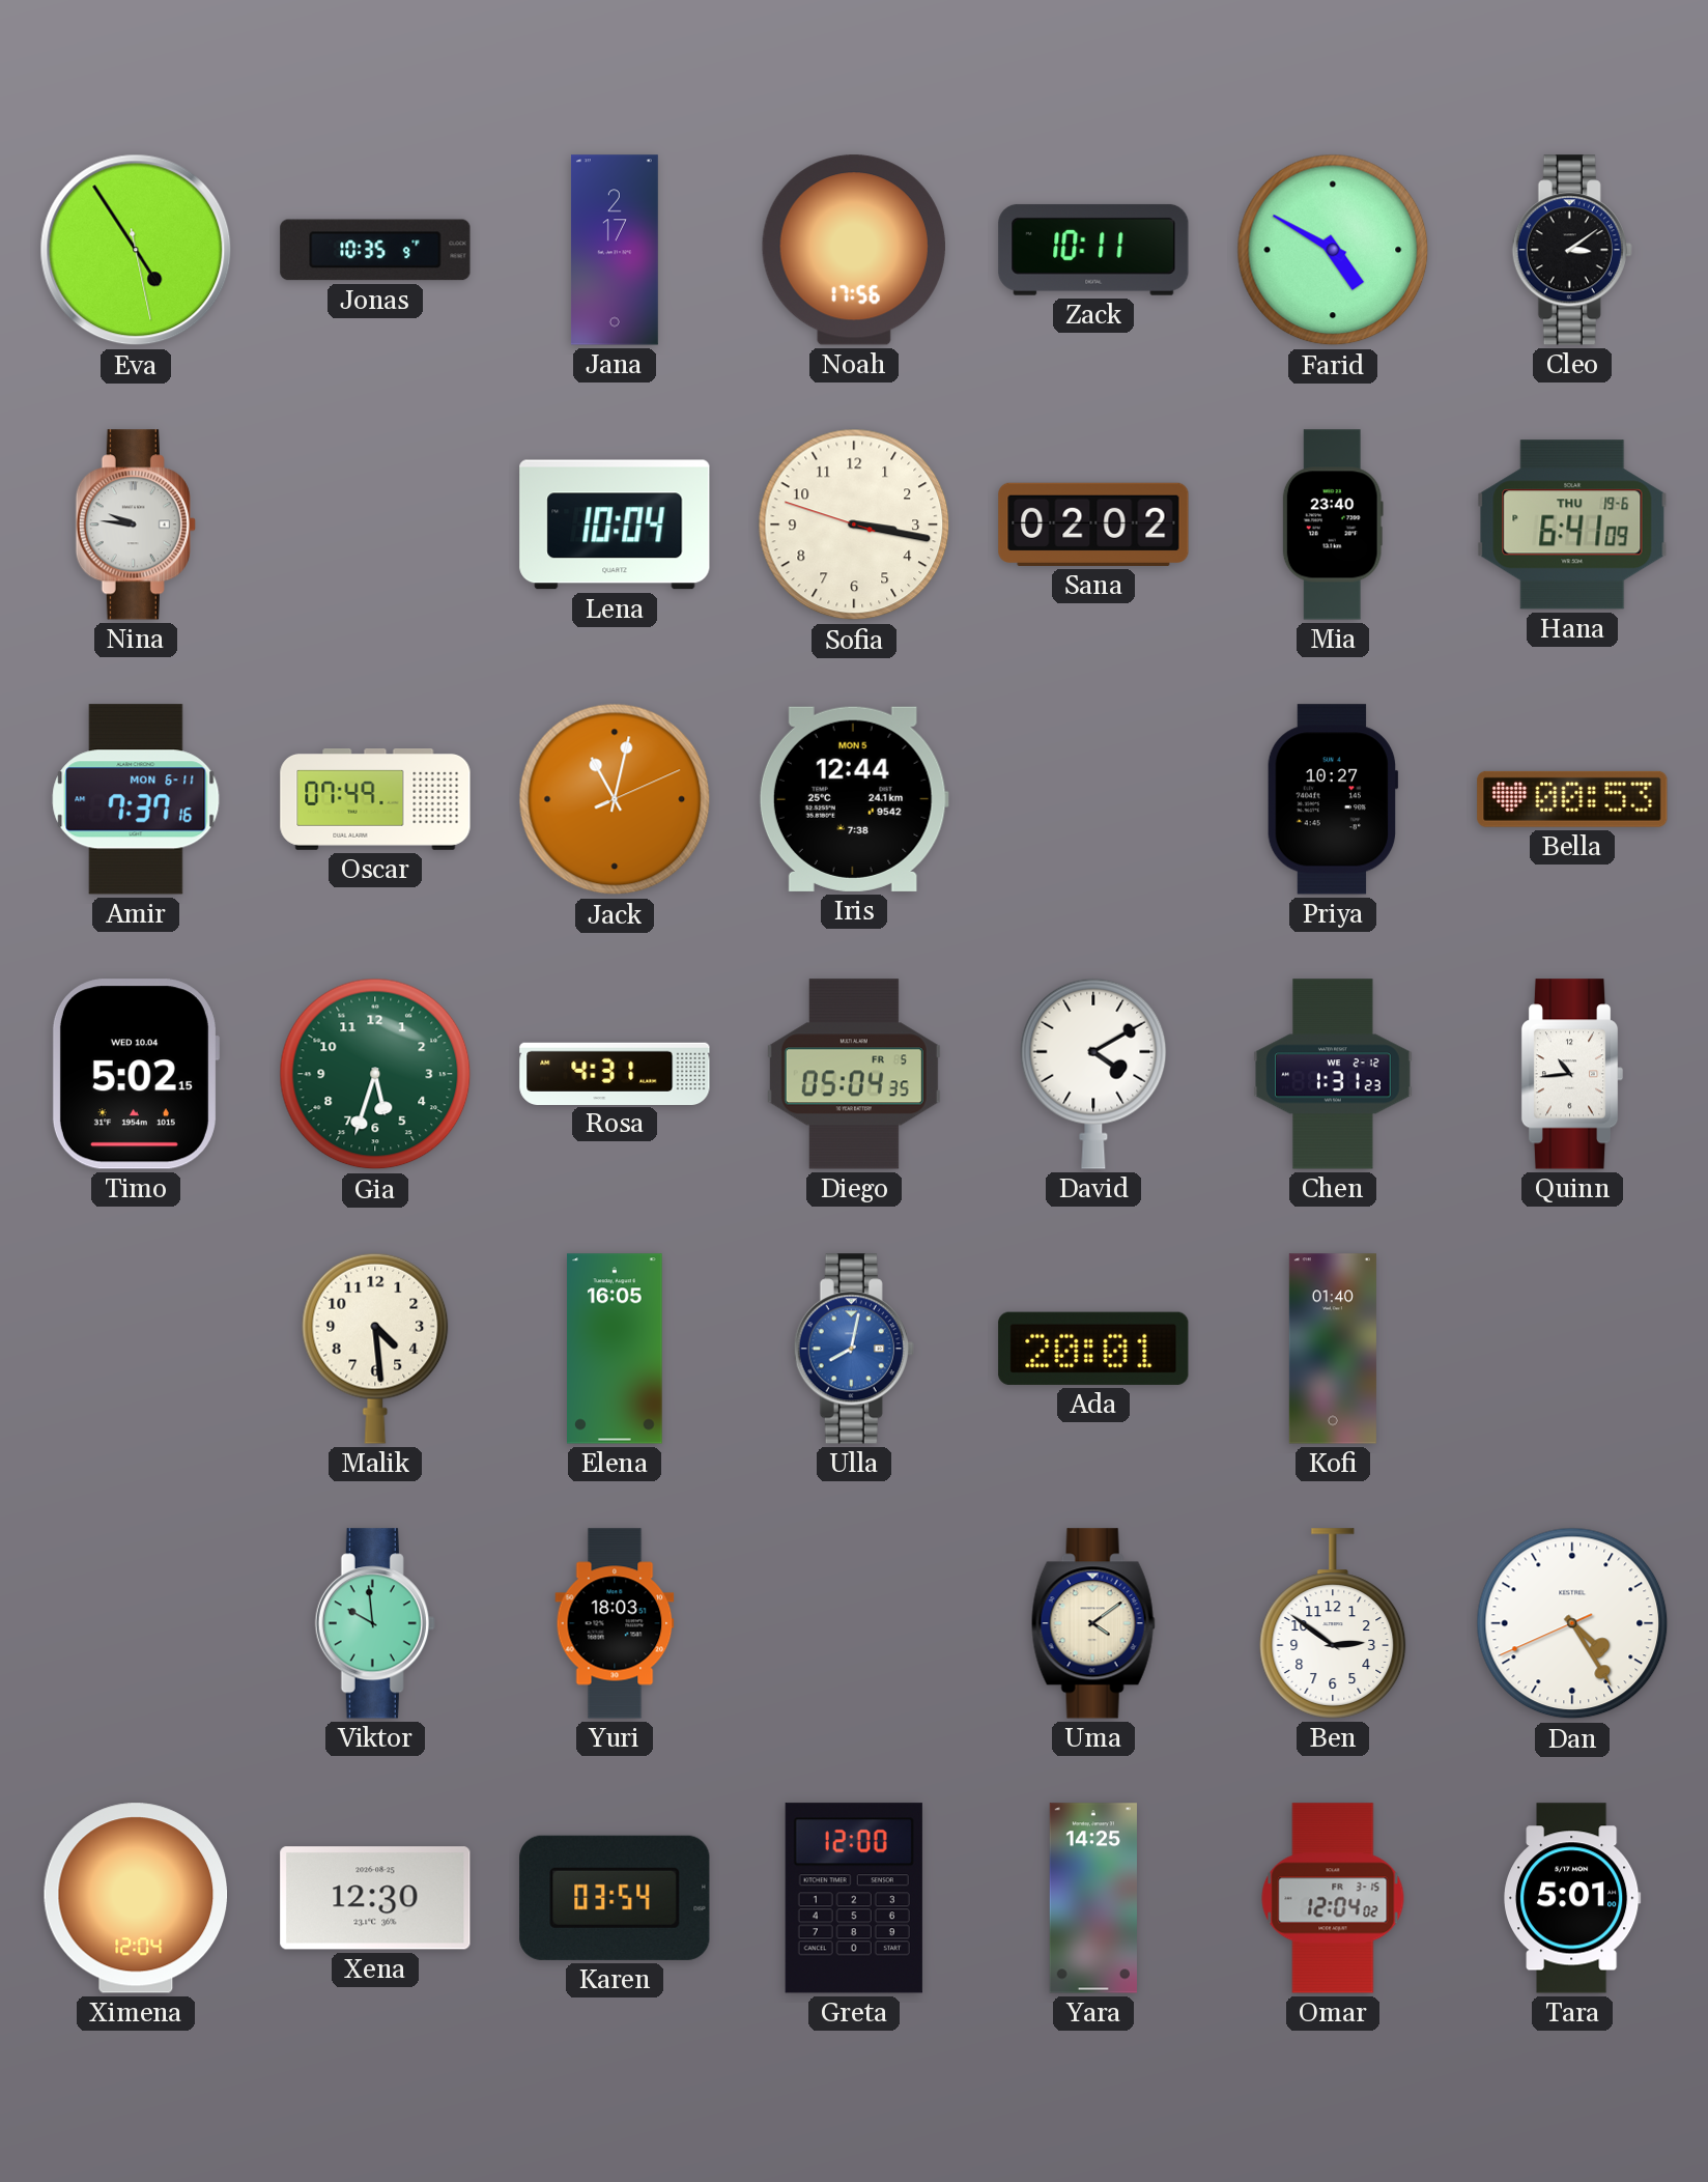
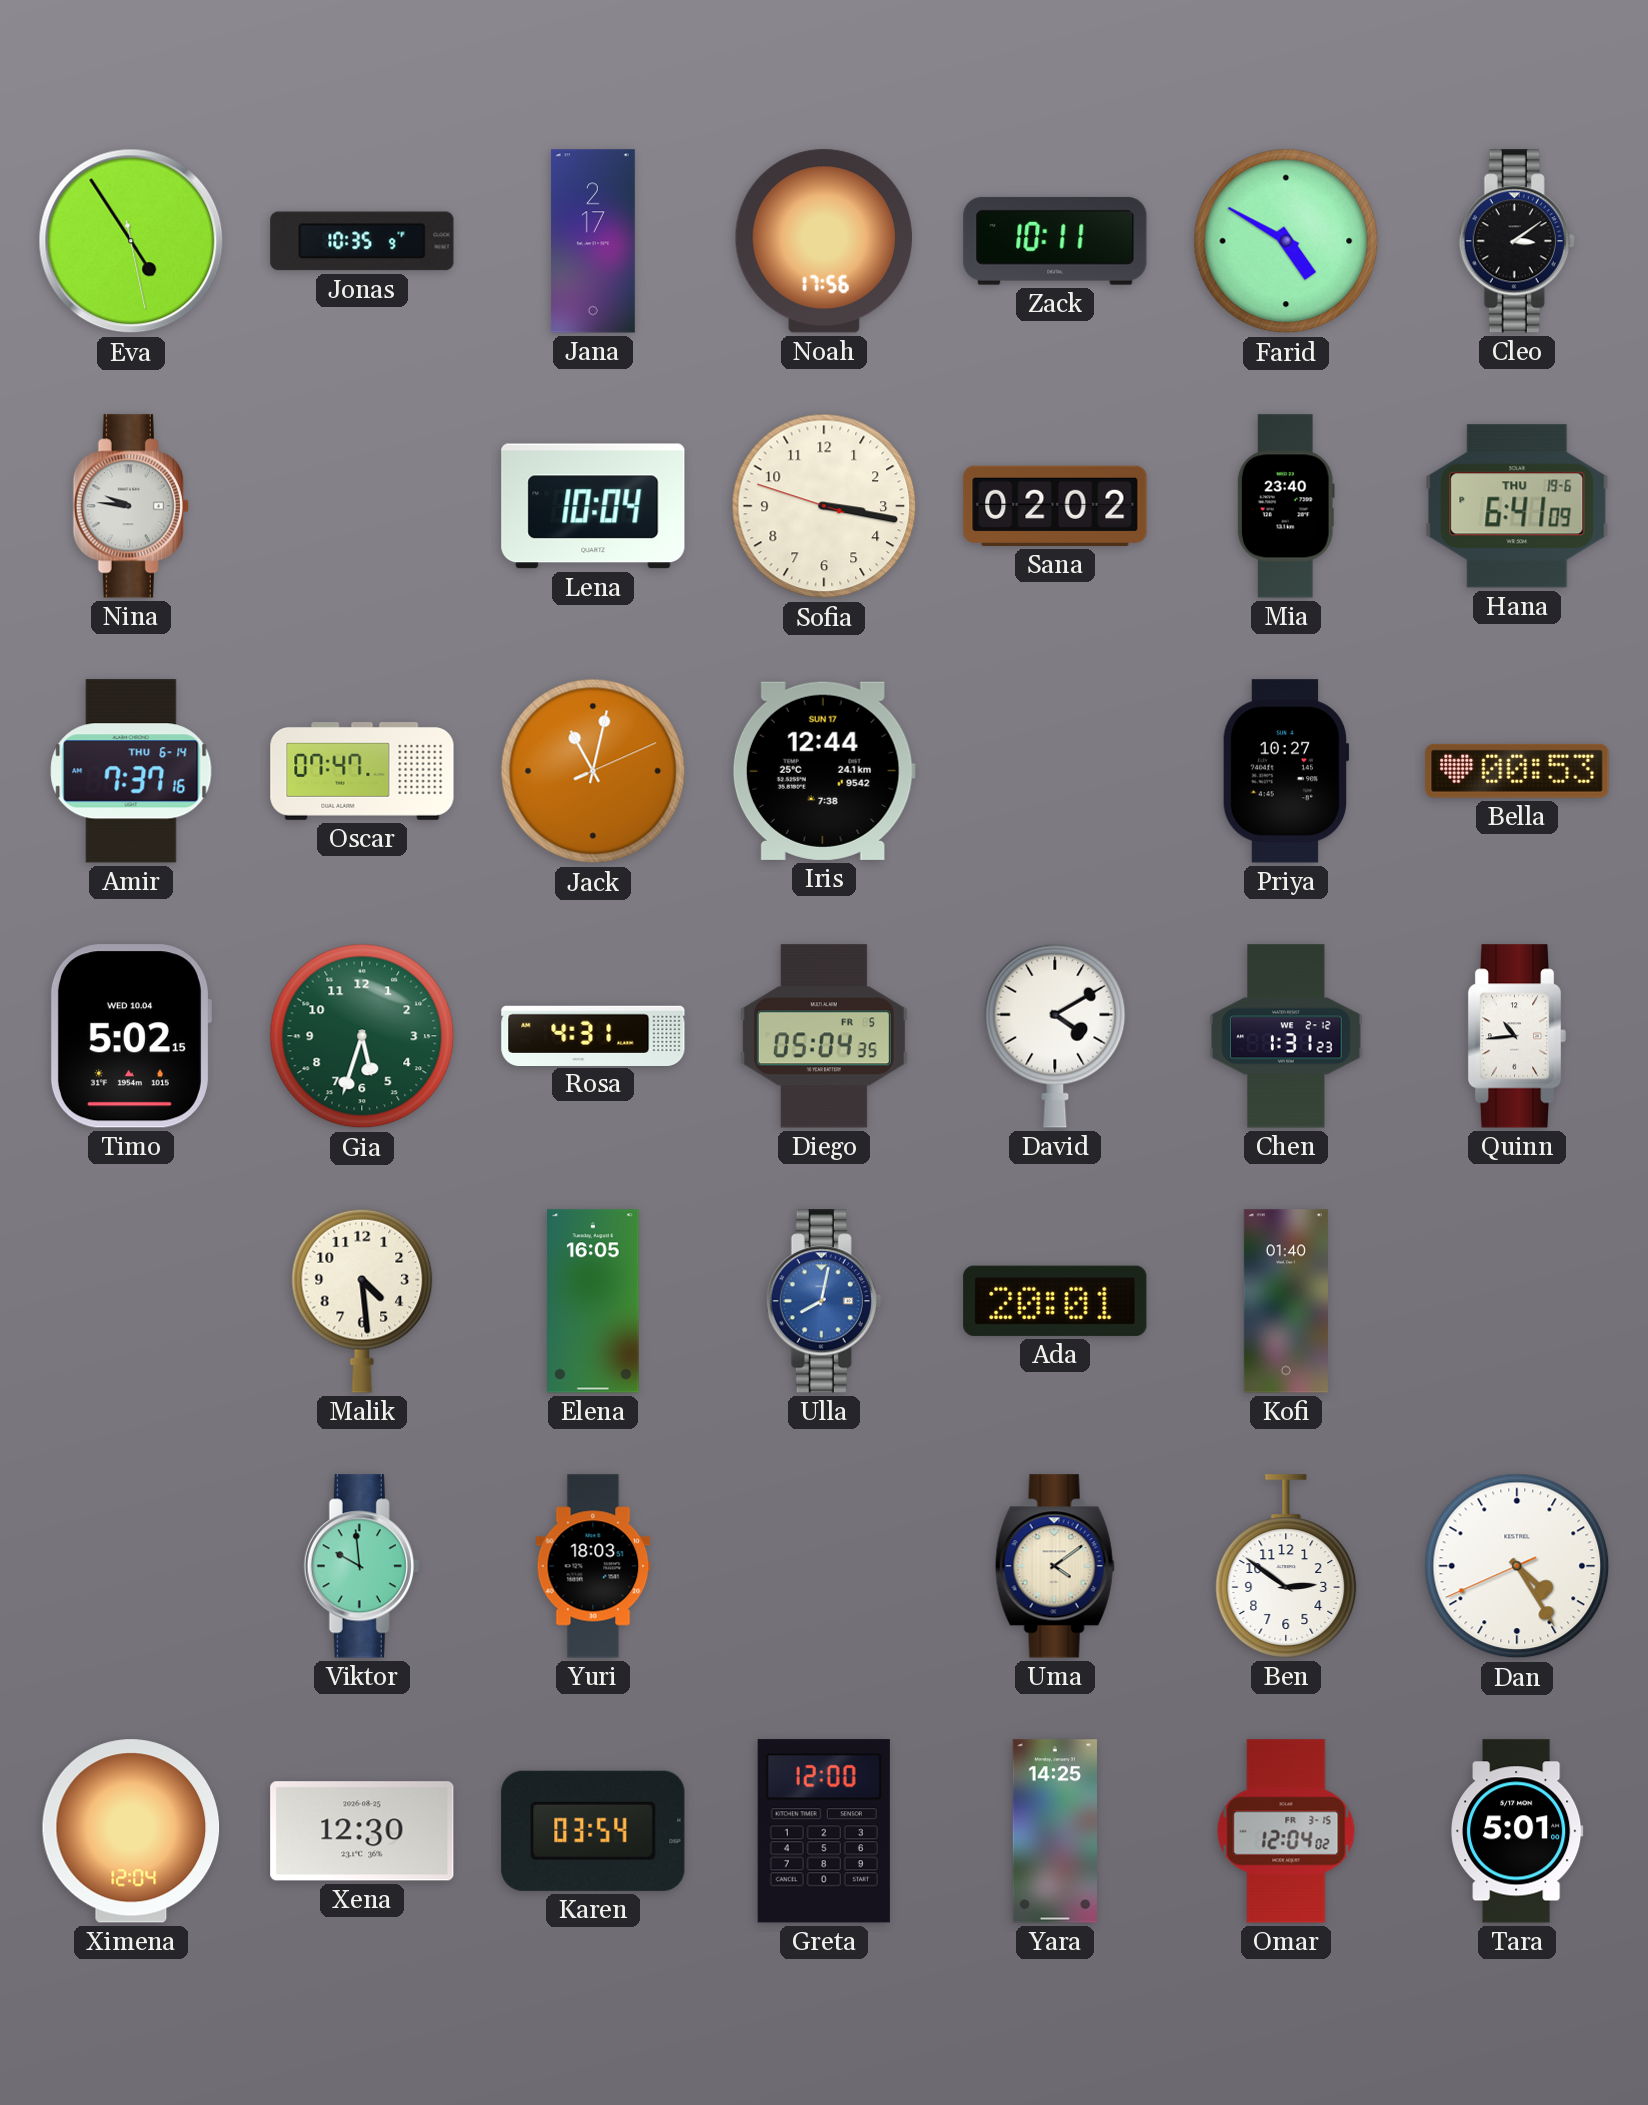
Amir date: MON 6-11 -> THU 6-14
Oscar: 07:49 -> 07:47
Iris date: MON 5 -> SUN 17
